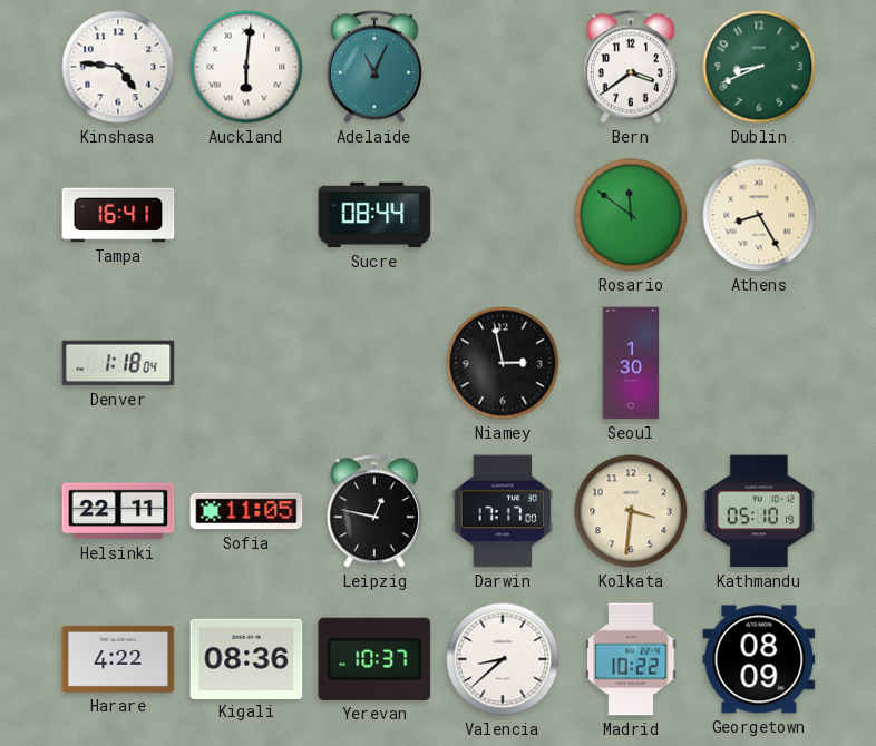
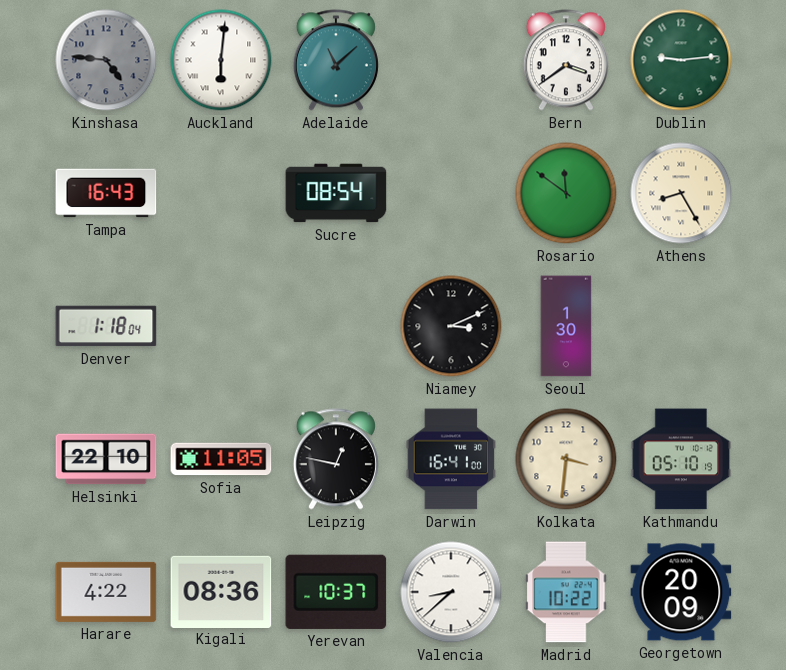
Kinshasa dial: white -> grey
Adelaide: 11:04 -> 11:08
Dublin: 8:41 -> 9:14
Tampa: 16:41 -> 16:43
Sucre: 08:44 -> 08:54
Niamey: 2:58 -> 3:11
Helsinki: 22:11 -> 22:10
Darwin: 17:17 -> 16:41
Georgetown: 08:09 -> 20:09
